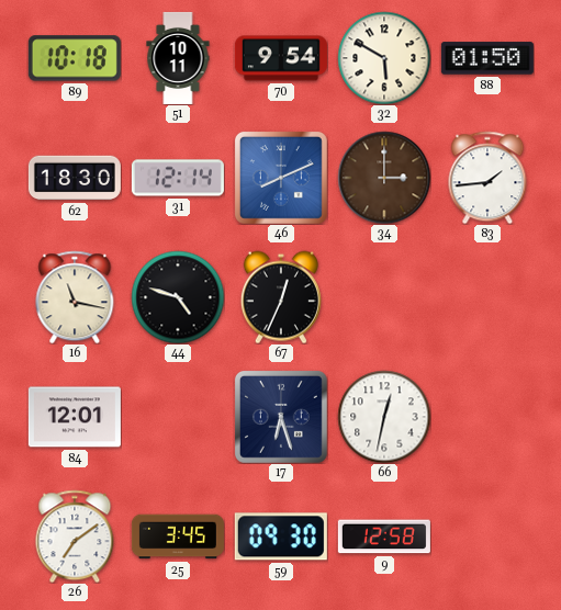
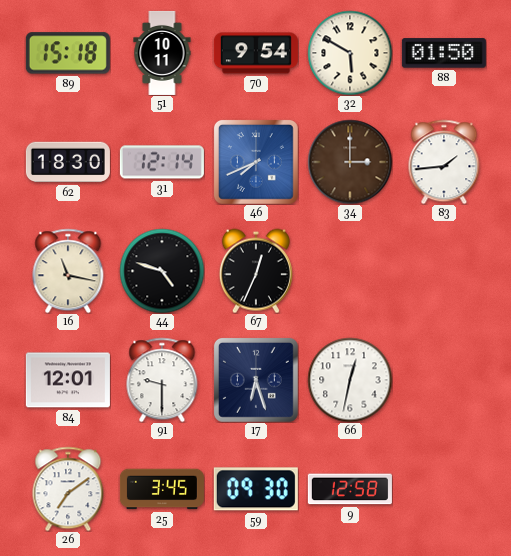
89: 10:18 -> 15:18
46: 8:11 -> 7:41
91: none -> 9:30
